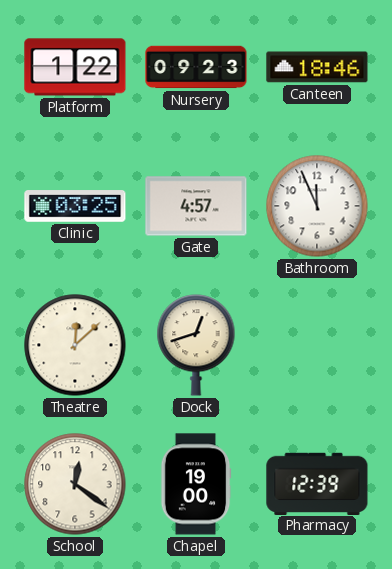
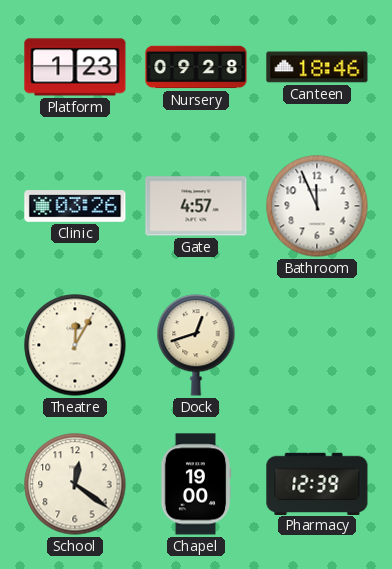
Platform: 1:22 -> 1:23
Nursery: 09:23 -> 09:28
Clinic: 03:25 -> 03:26
Theatre: 12:08 -> 12:05
